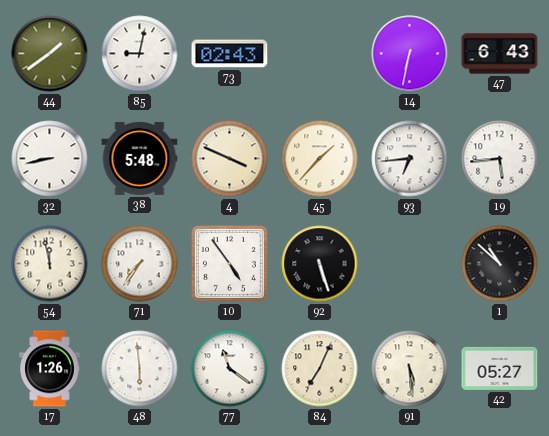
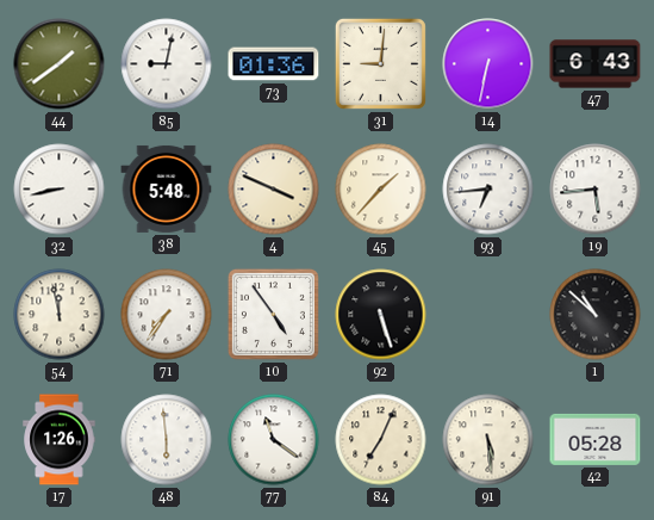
73: 02:43 -> 01:36
31: none -> 9:01
42: 05:27 -> 05:28
